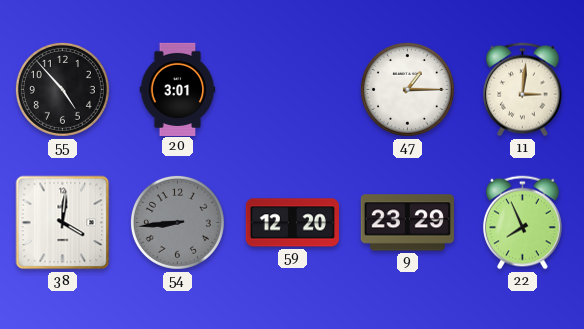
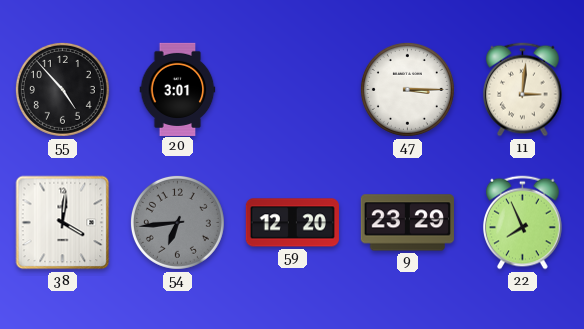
47: 1:15 -> 3:15
54: 8:44 -> 6:44
